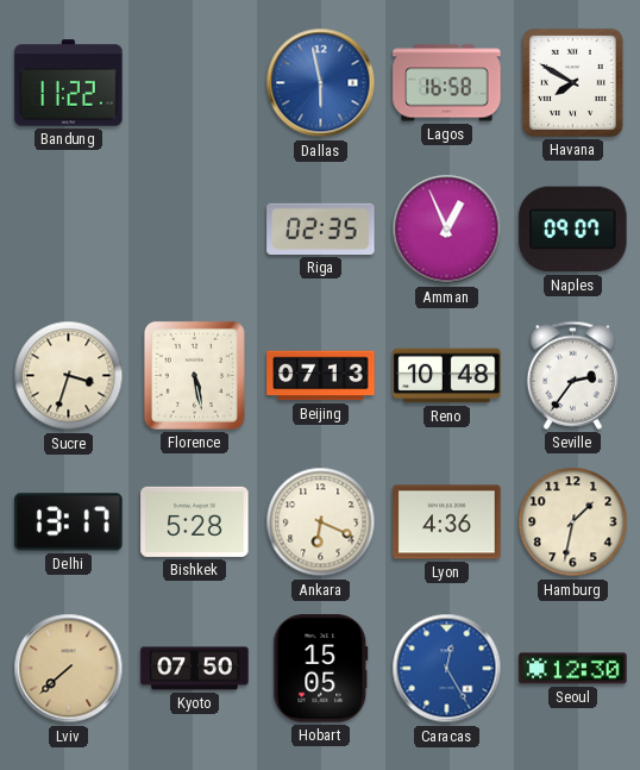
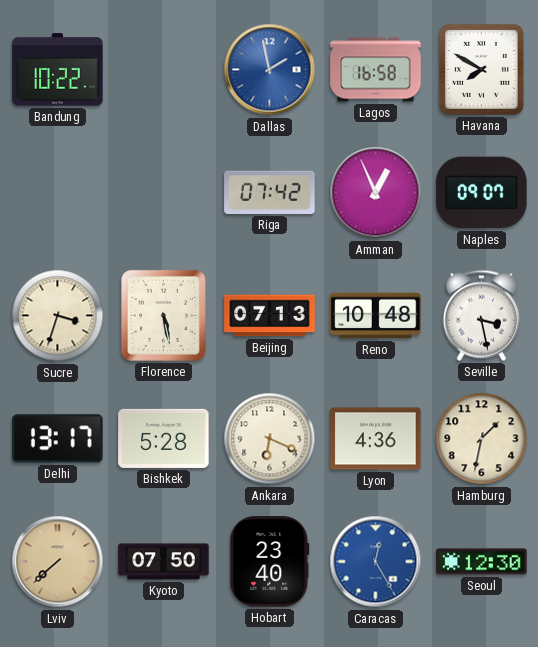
Bandung: 11:22 -> 10:22
Dallas: 5:58 -> 1:58
Riga: 02:35 -> 07:42
Seville: 2:36 -> 3:28
Hobart: 15:05 -> 23:40
